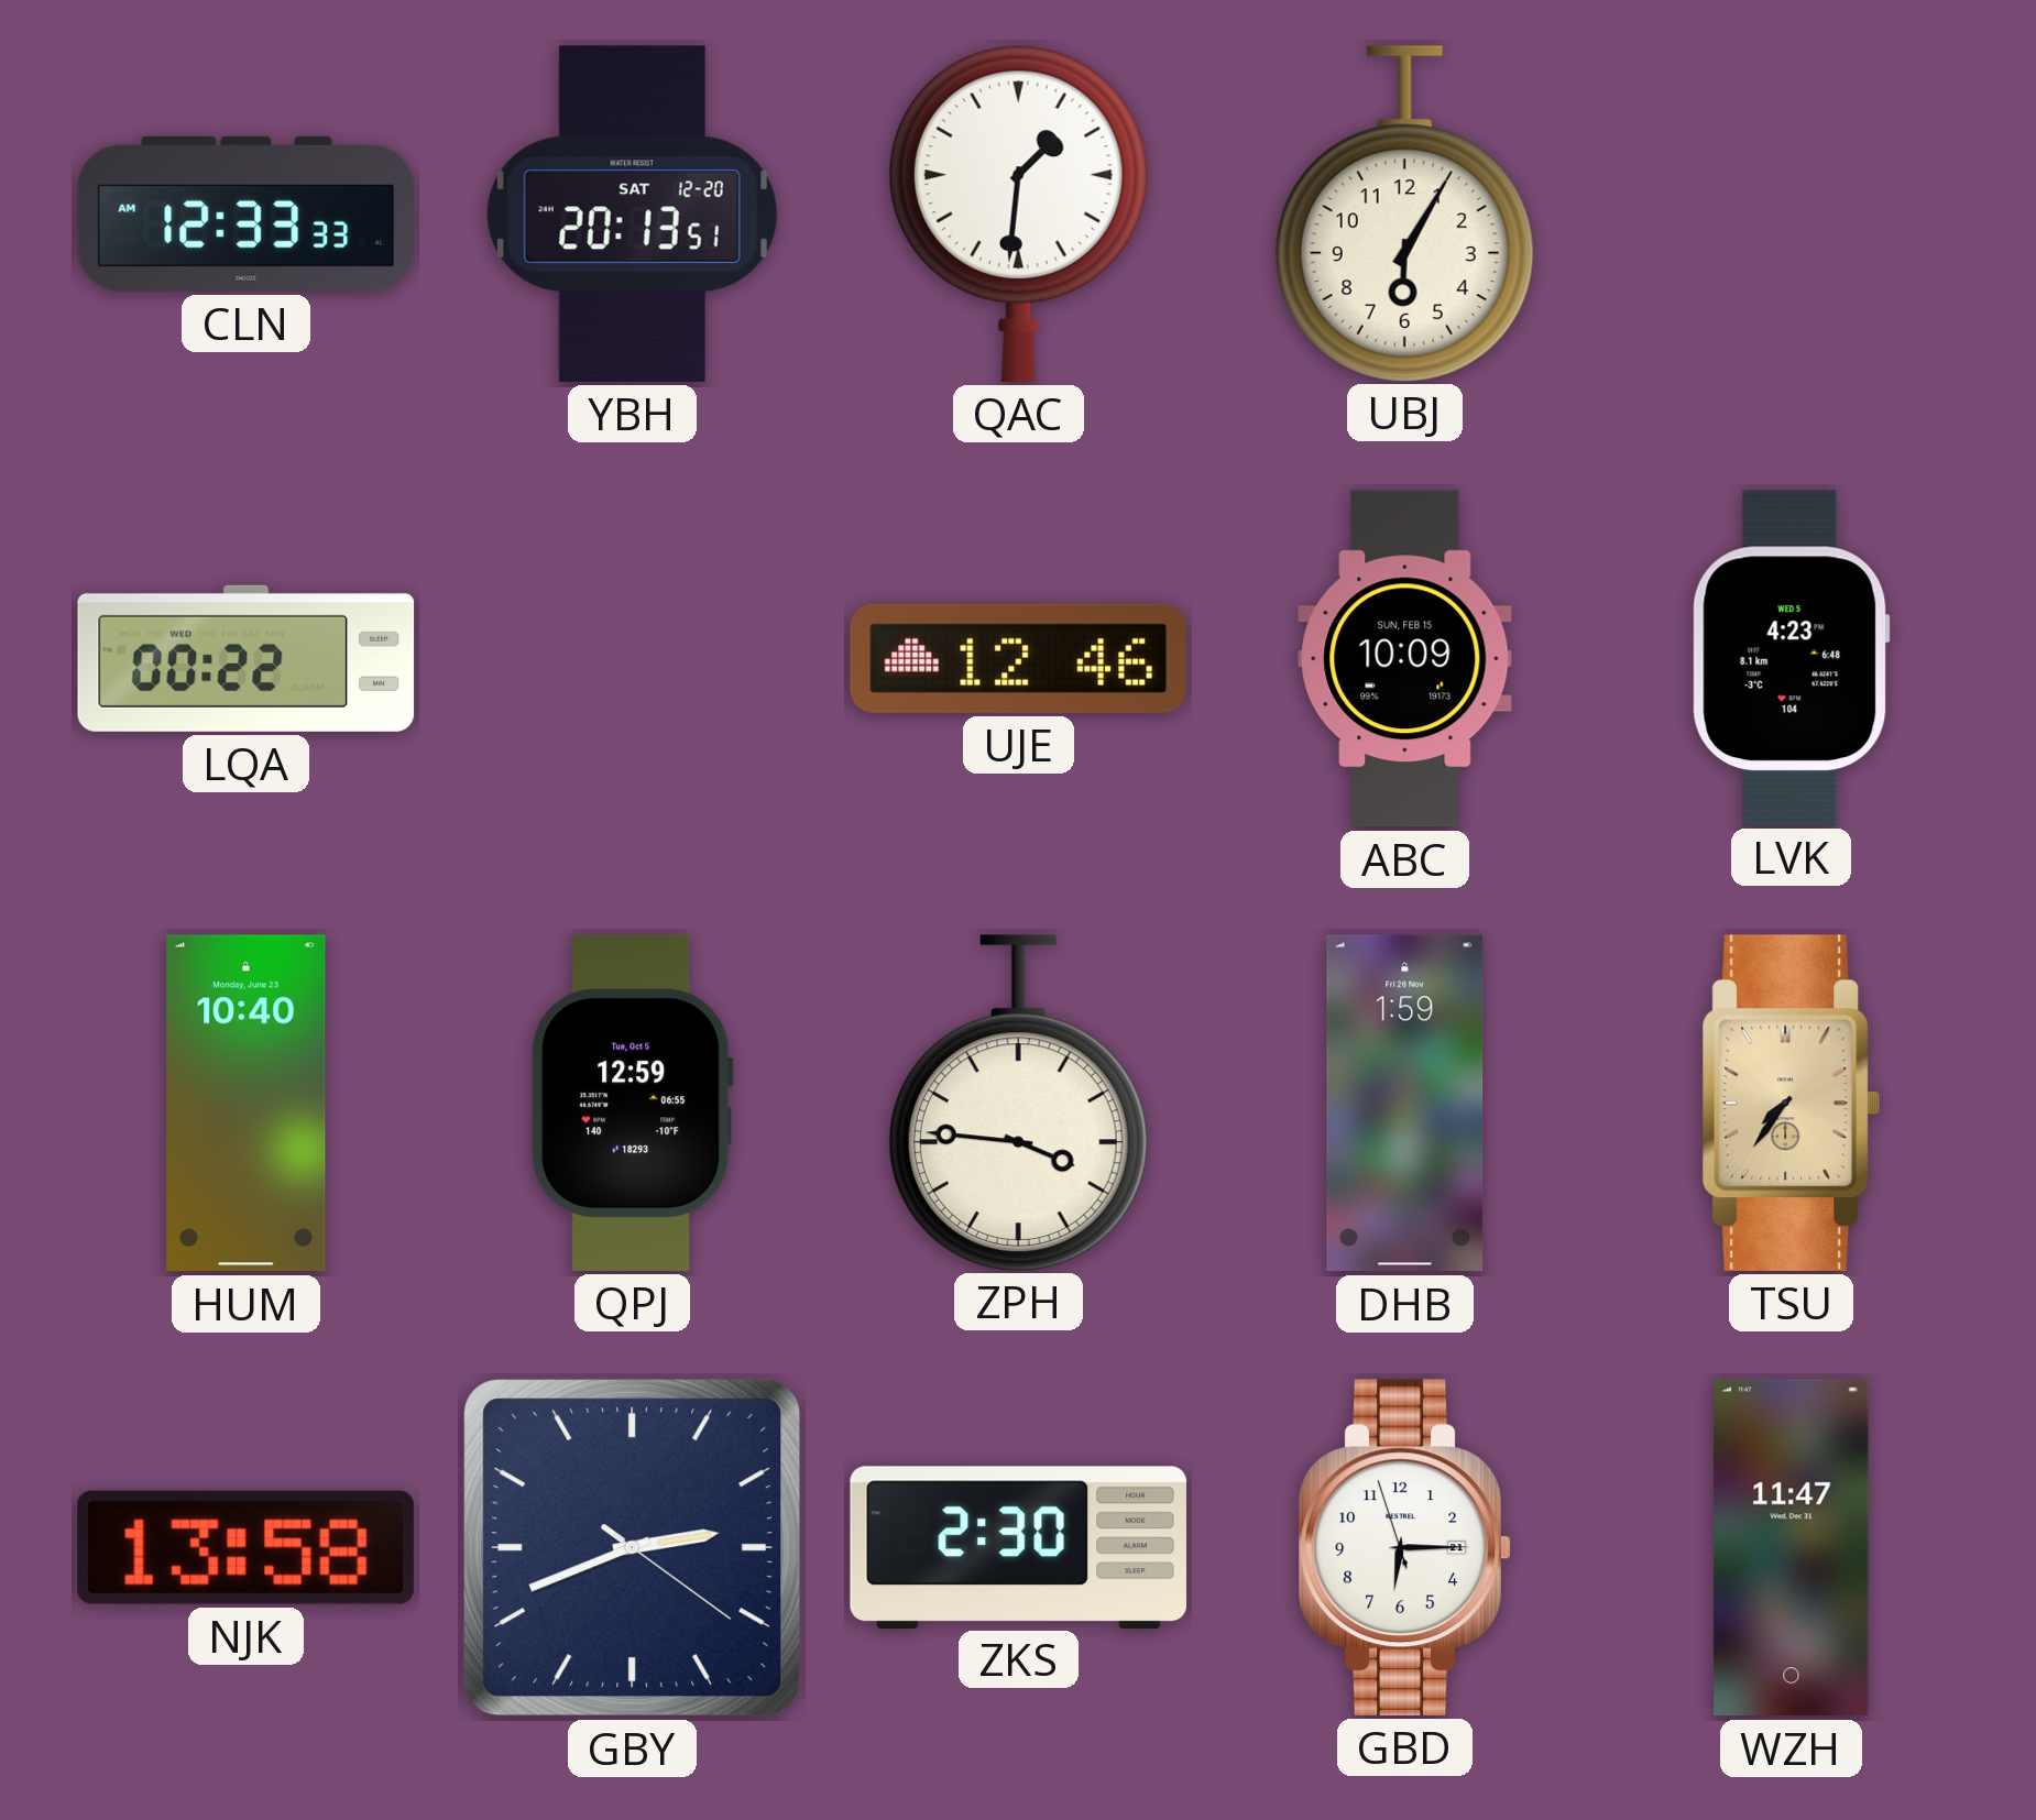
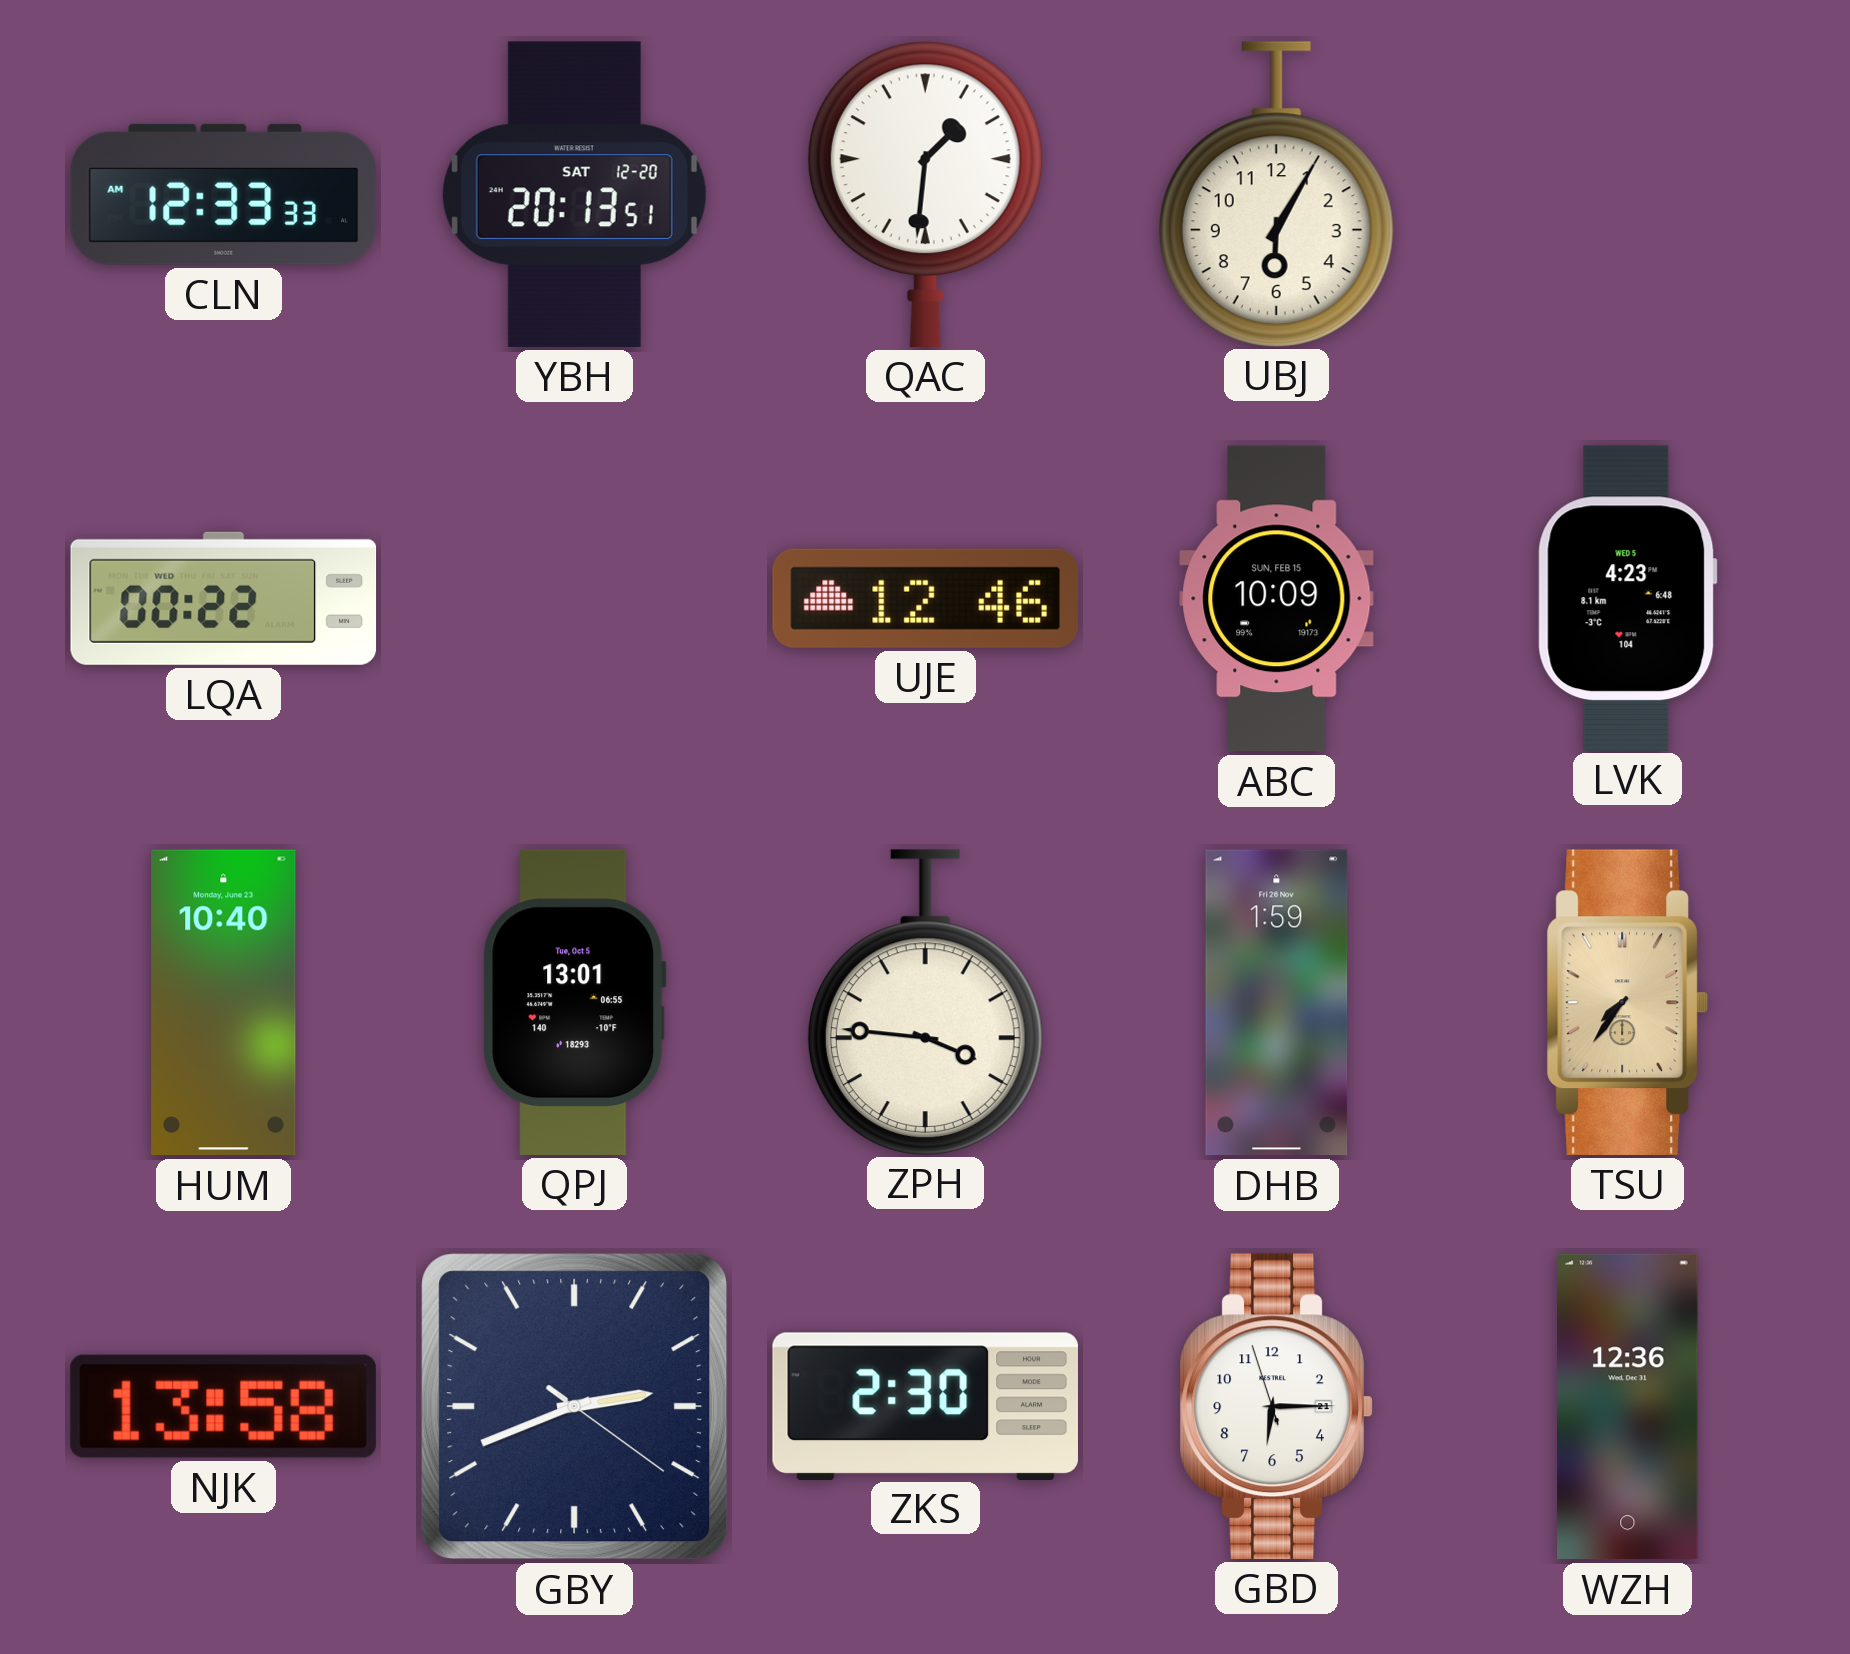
QPJ: 12:59 -> 13:01
WZH: 11:47 -> 12:36
